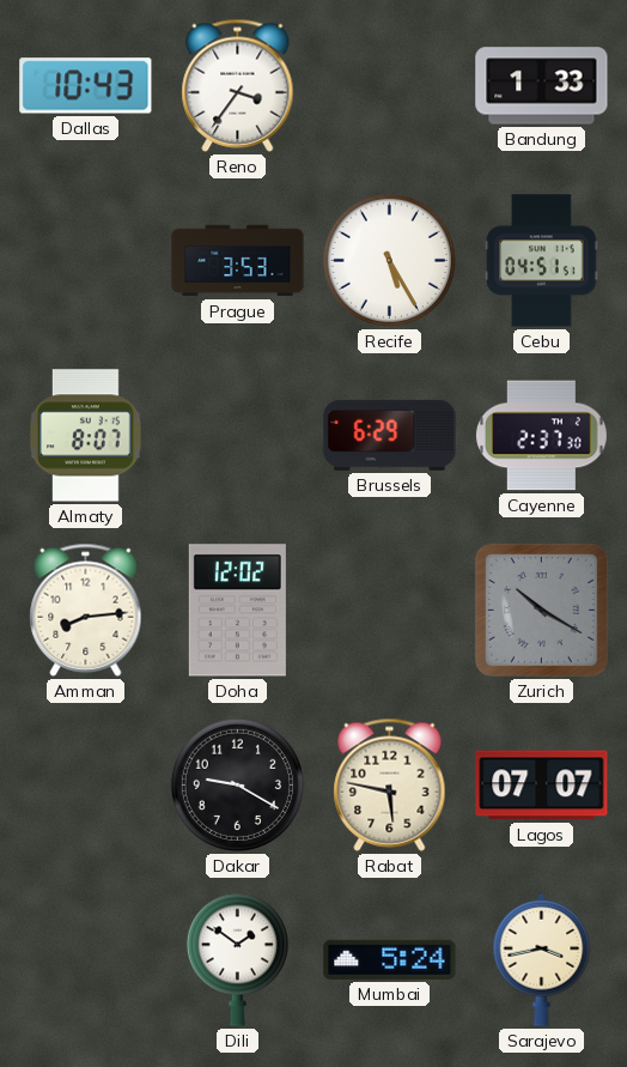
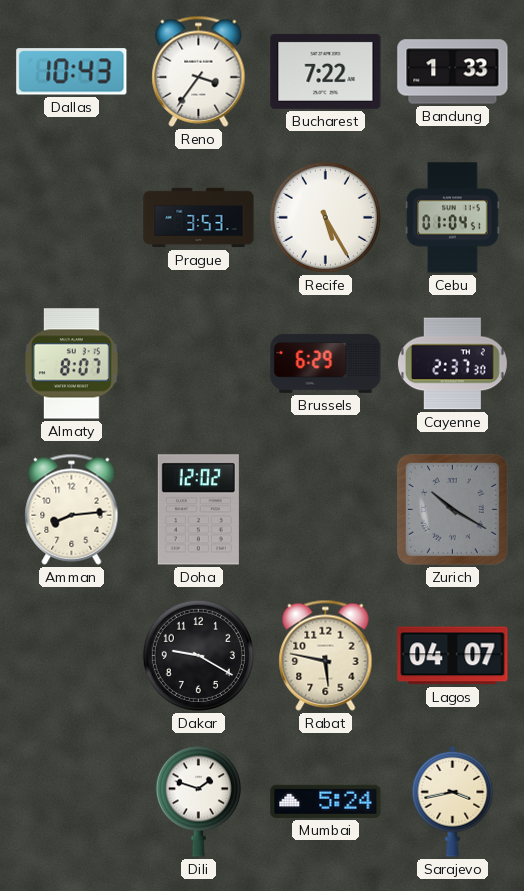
Bucharest: none -> 7:22
Cebu: 04:51 -> 01:04
Lagos: 07:07 -> 04:07
Dili: 1:51 -> 1:48
